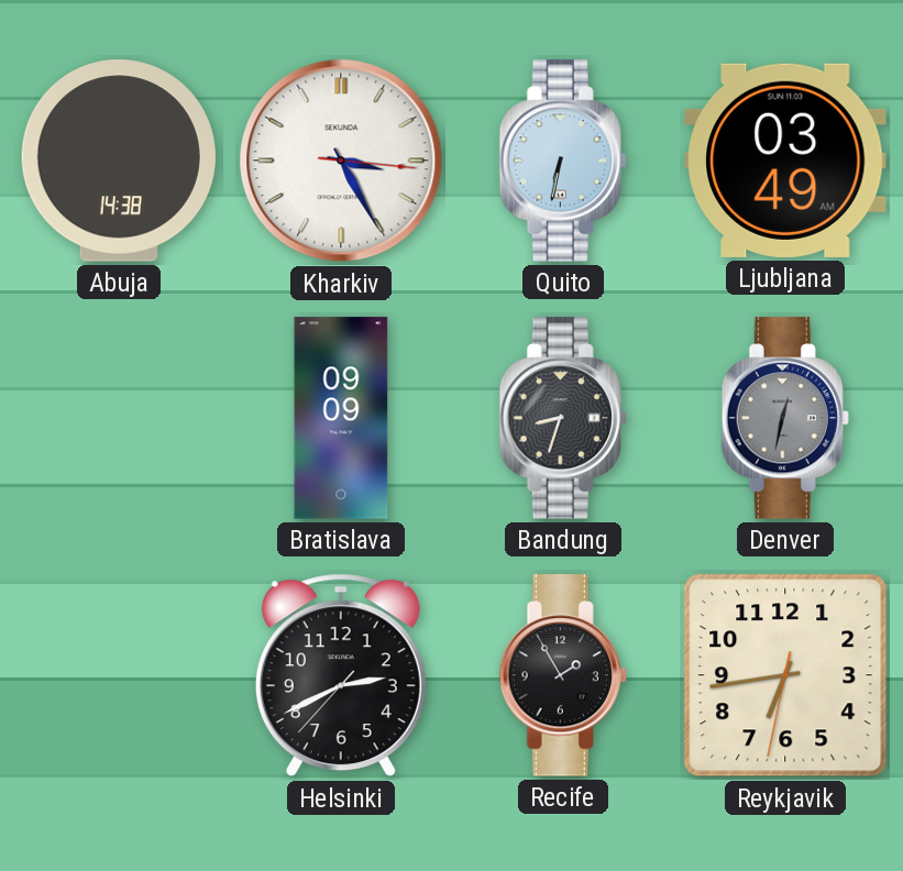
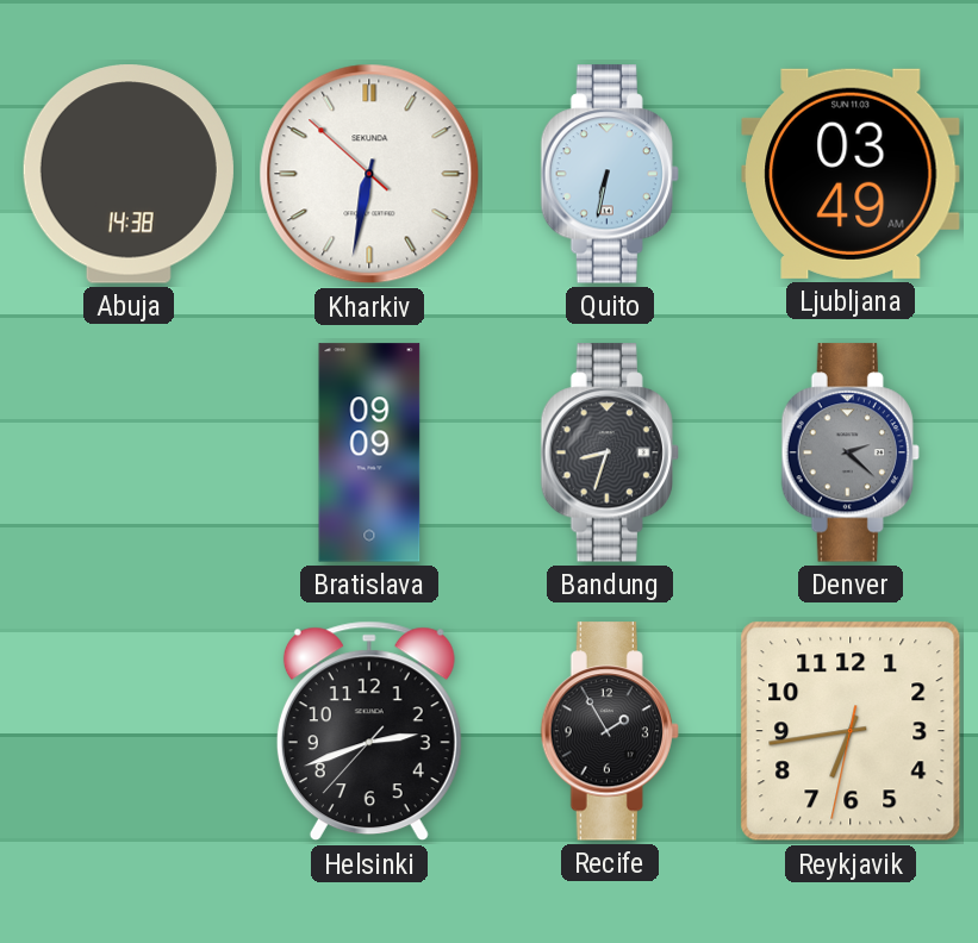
Kharkiv: 3:25 -> 6:31
Denver: 12:32 -> 2:22
Helsinki: 2:40 -> 2:41
